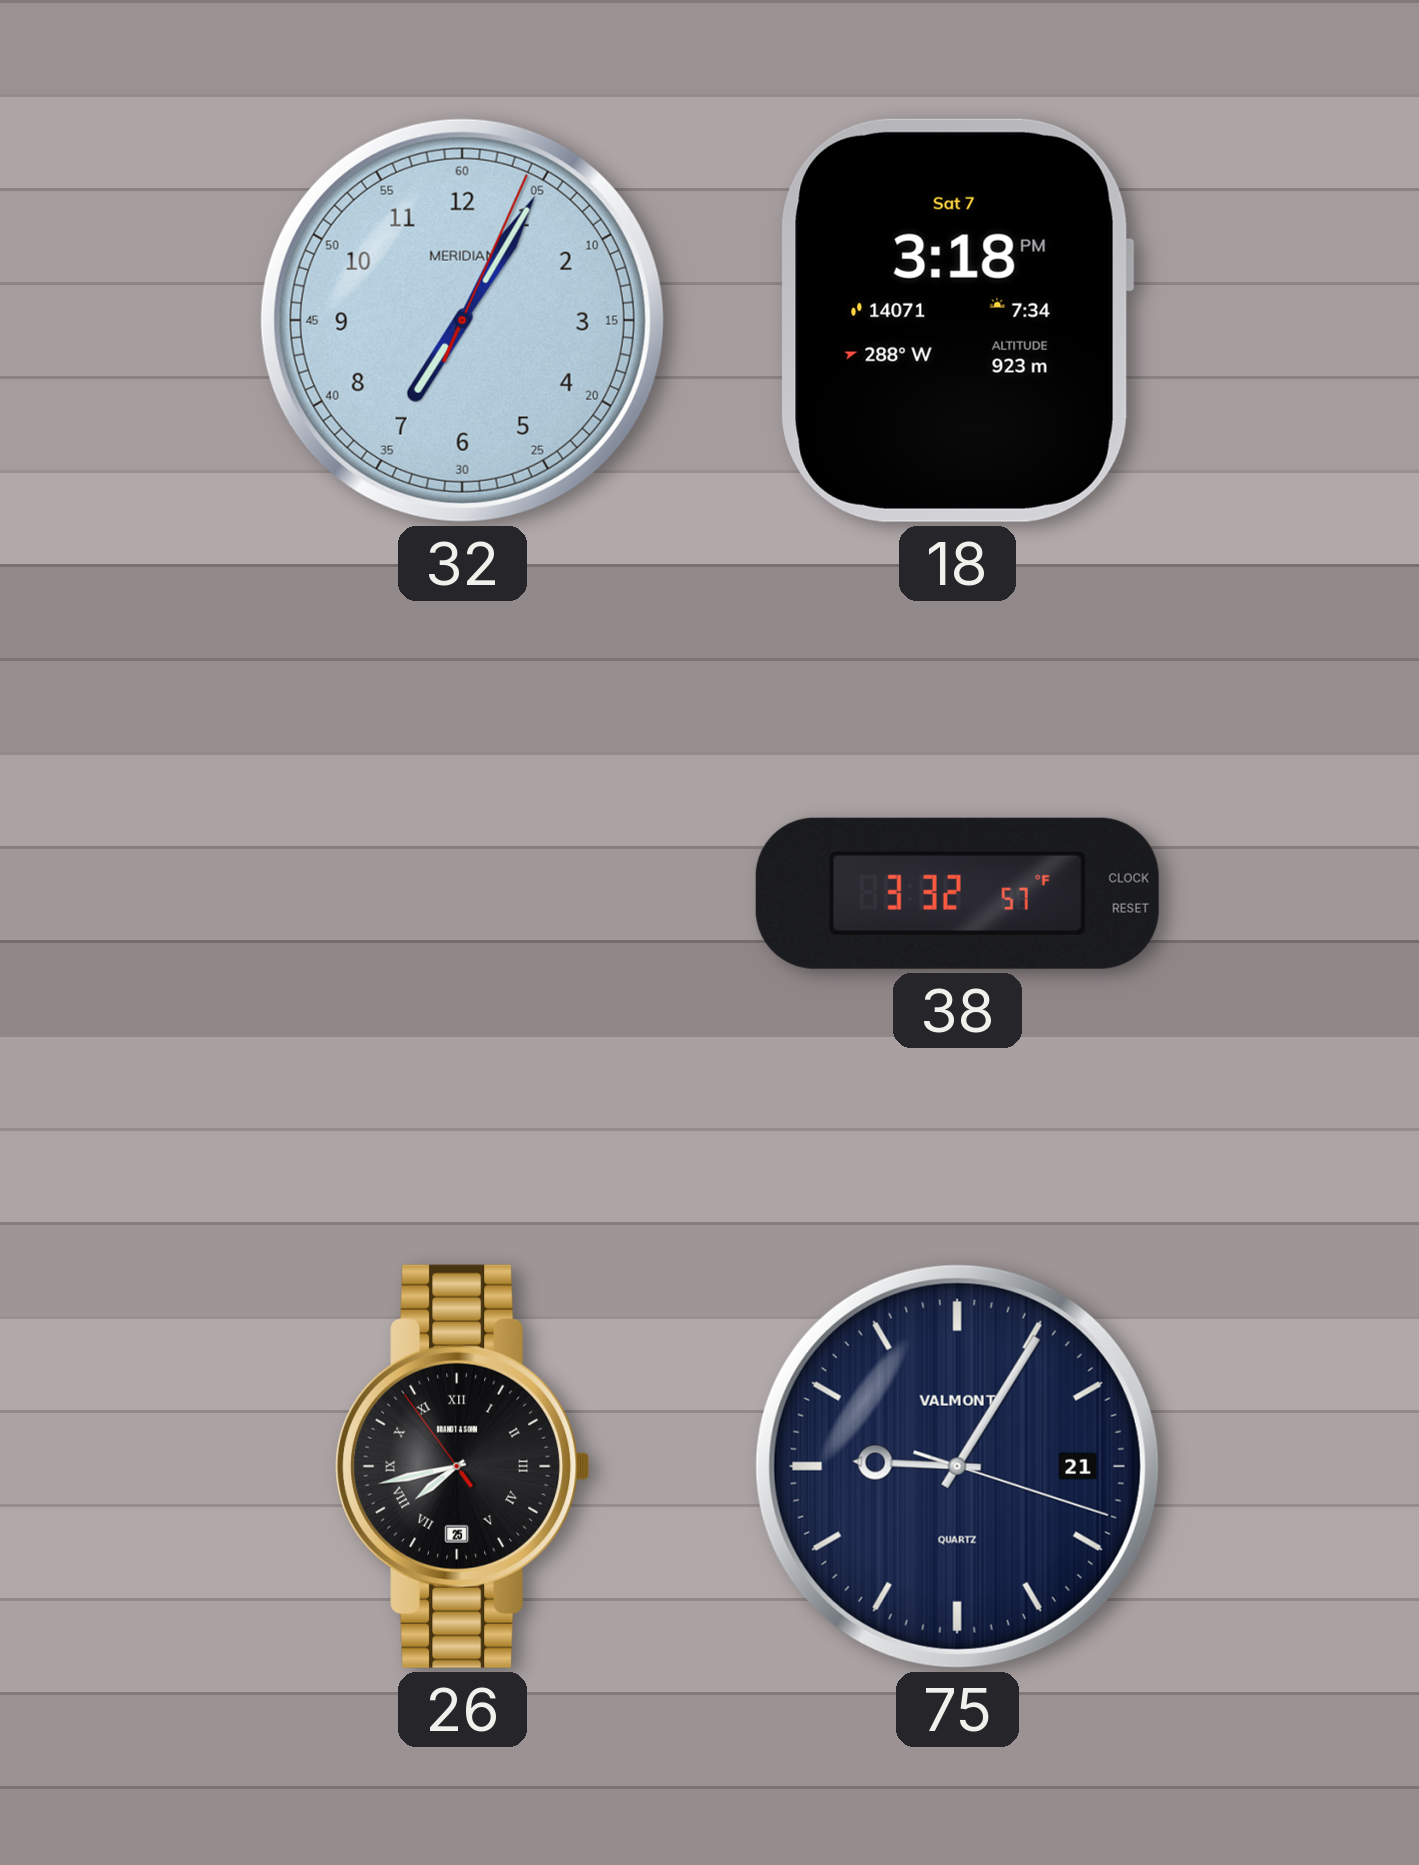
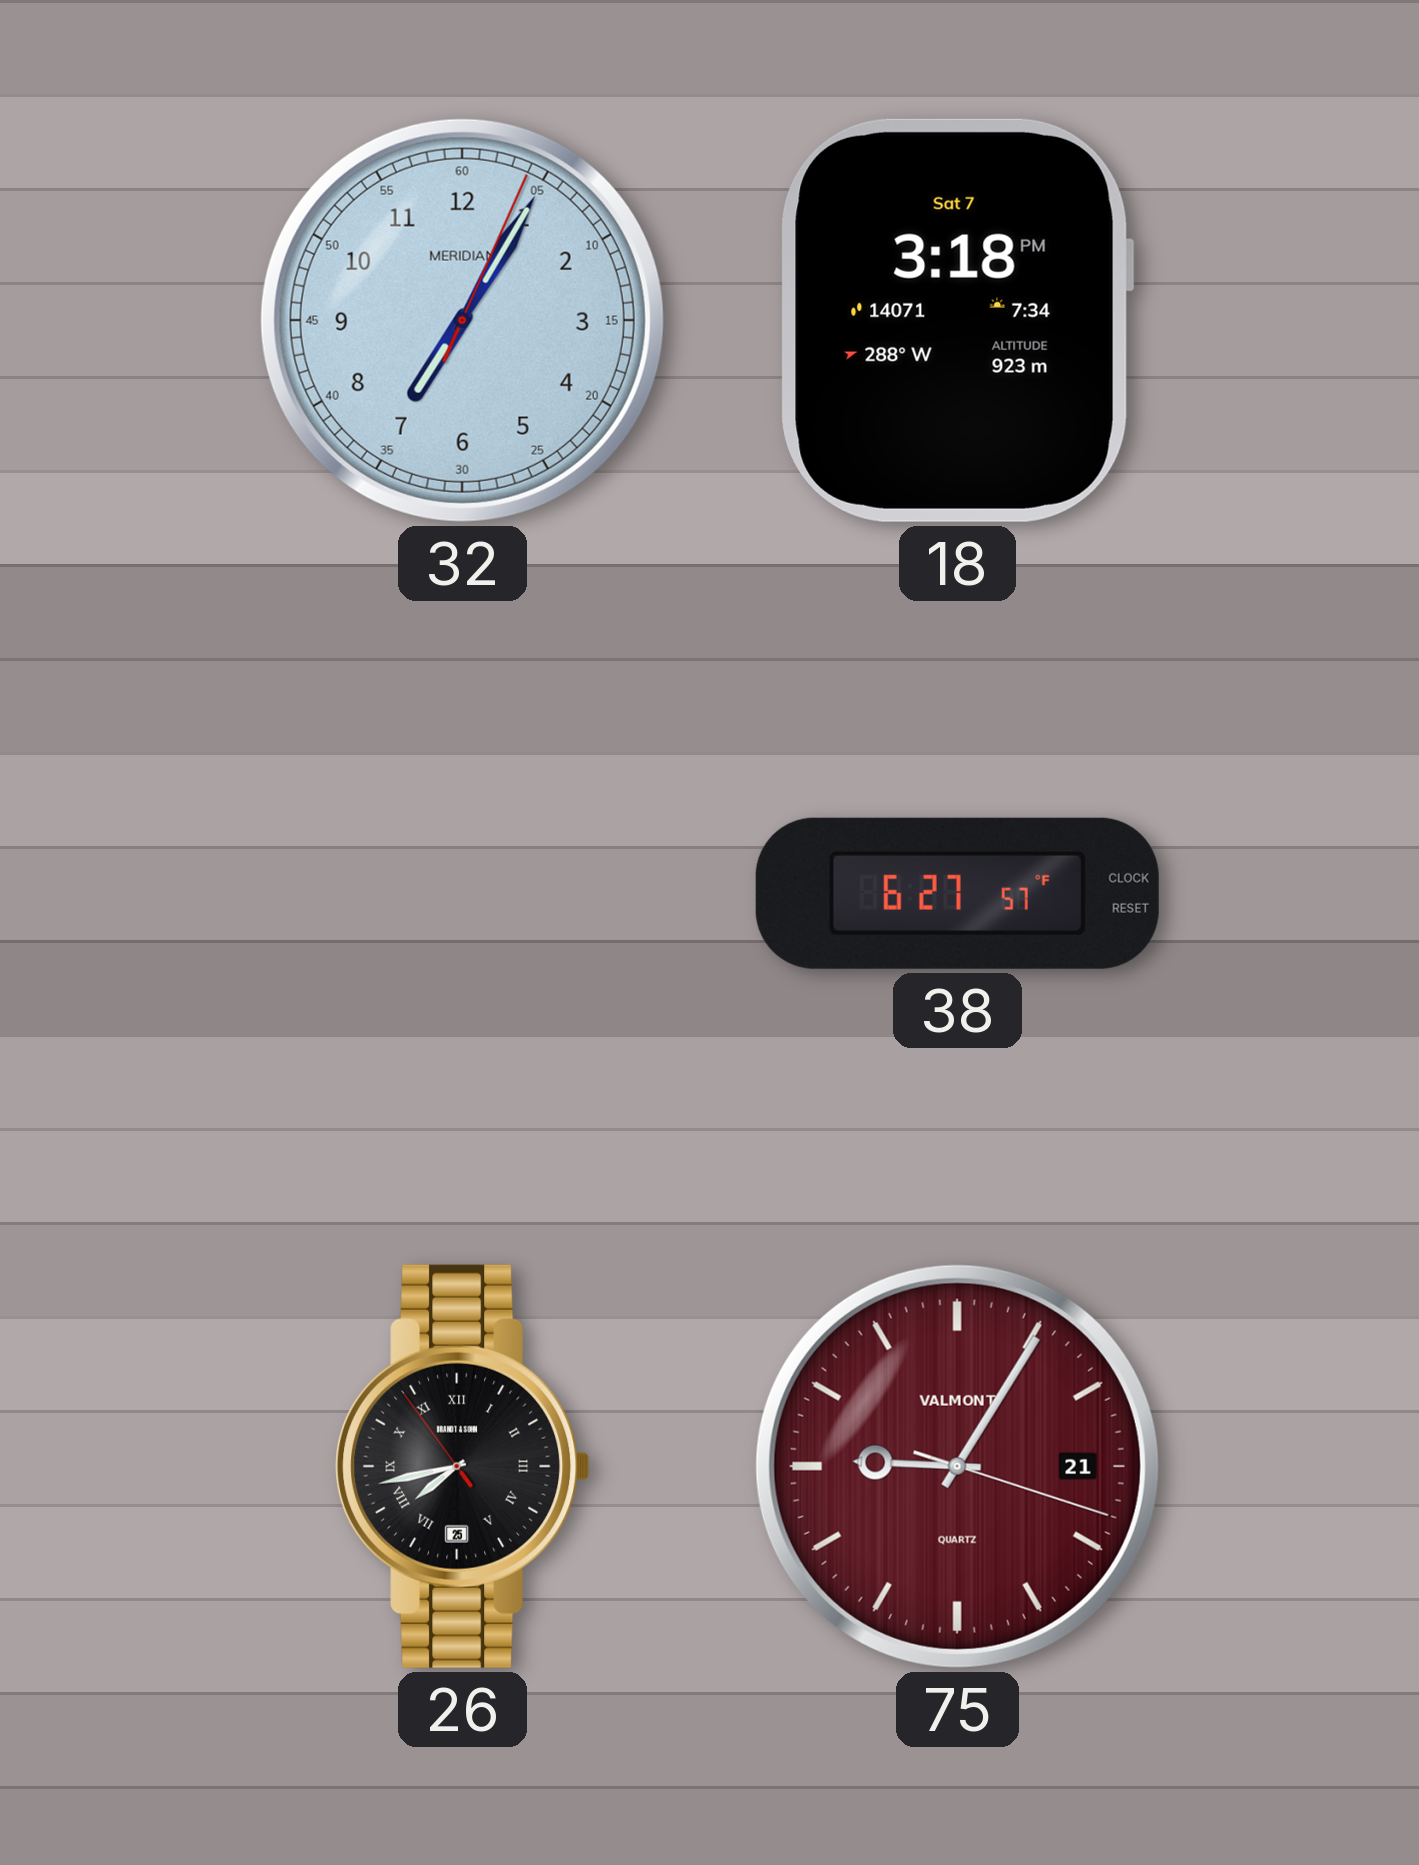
38: 3:32 -> 6:27
75 dial: navy -> burgundy
